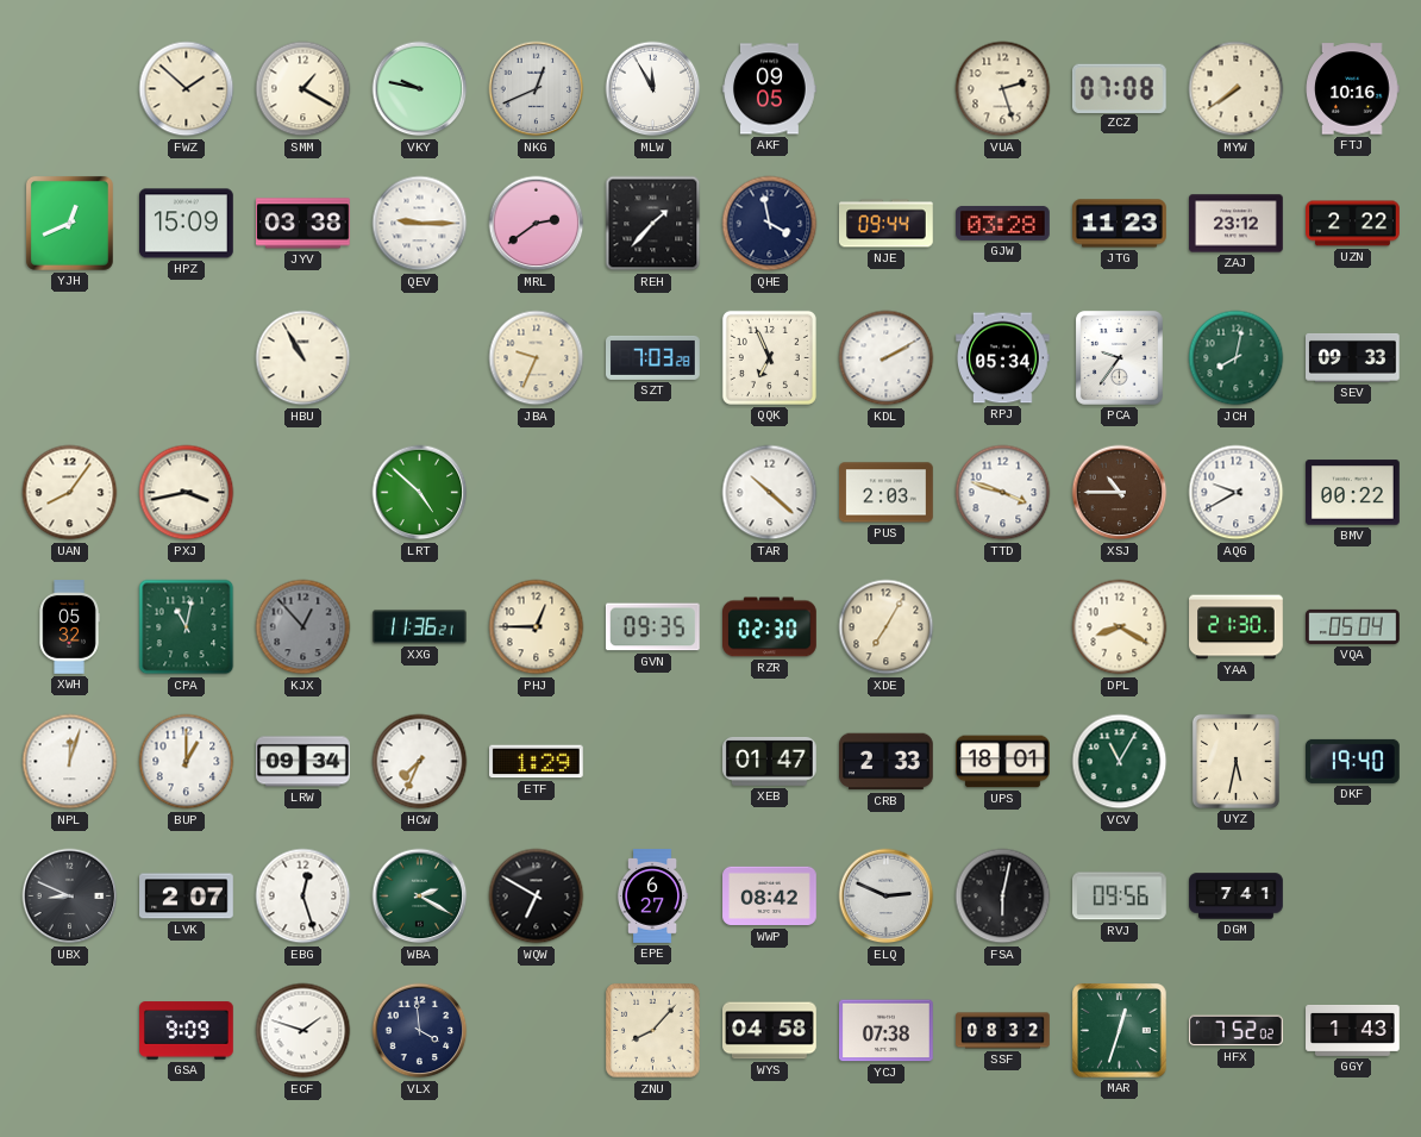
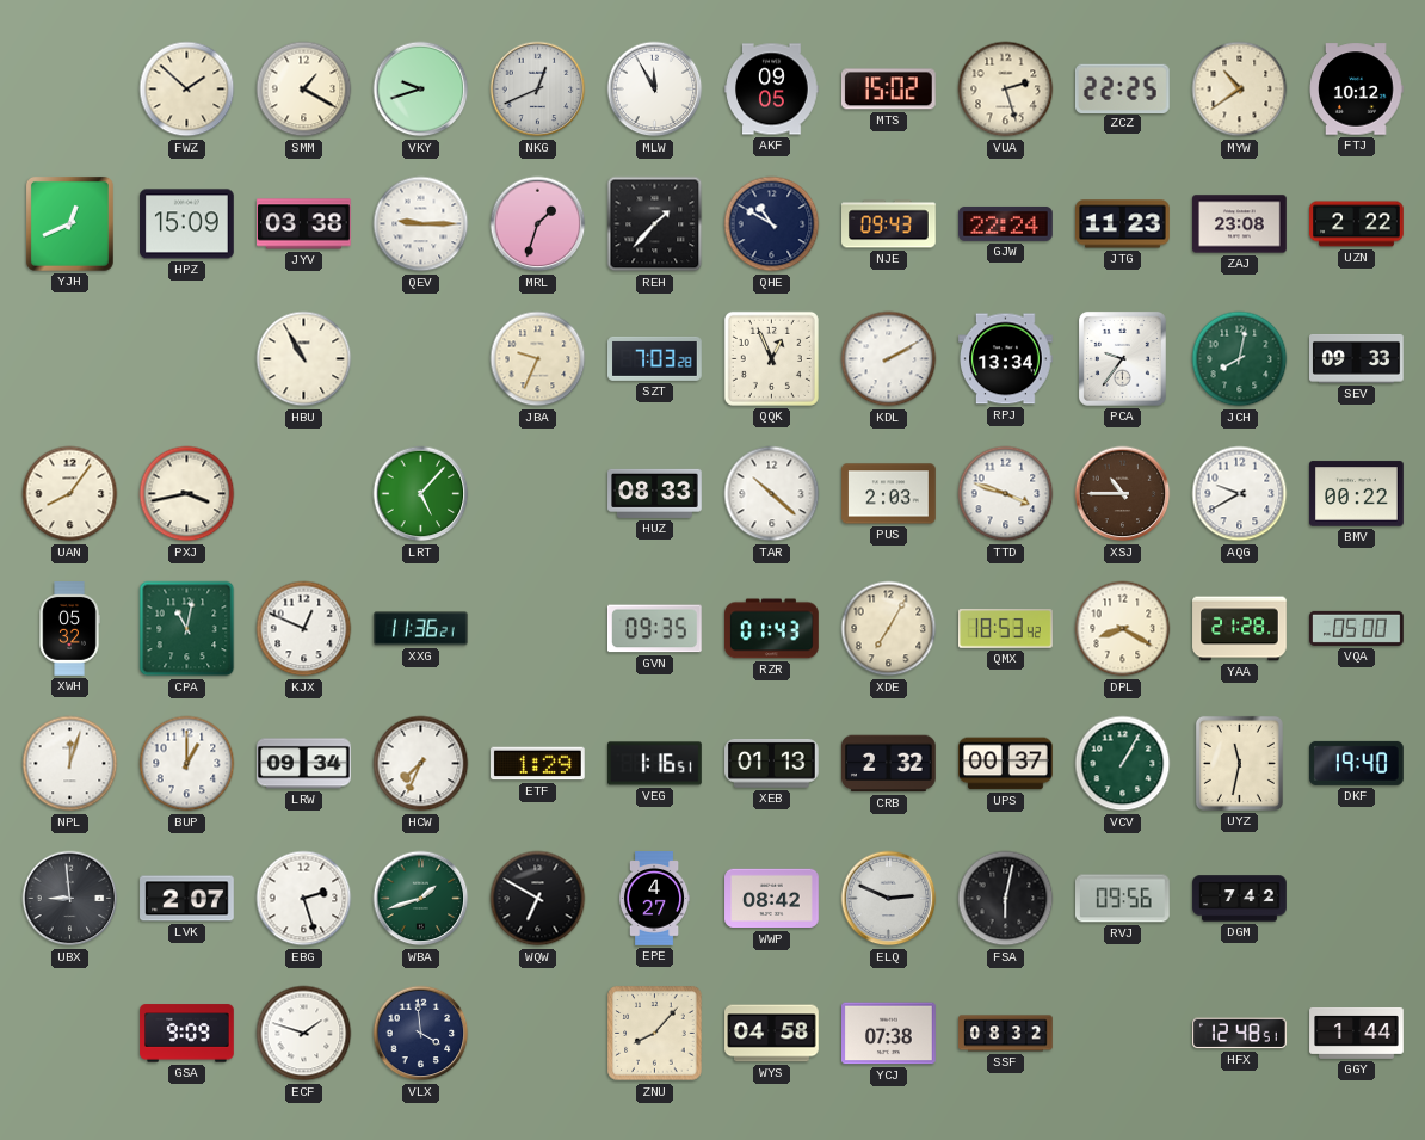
VKY: 9:47 -> 9:42
MTS: none -> 15:02
ZCZ: 07:08 -> 22:25
MYW: 7:39 -> 10:39
FTJ: 10:16 -> 10:12
MRL: 2:39 -> 1:33
QHE: 3:58 -> 10:50
NJE: 09:44 -> 09:43
GJW: 03:28 -> 22:24
ZAJ: 23:12 -> 23:08
QQK: 6:56 -> 12:56
RPJ: 05:34 -> 13:34
LRT: 4:52 -> 5:07
HUZ: none -> 08:33
KJX: 12:53 -> 12:49
KJX dial: grey -> white
PHJ: 12:45 -> none
RZR: 02:30 -> 01:43
QMX: none -> 18:53
YAA: 21:30 -> 21:28
VQA: 05:04 -> 05:00
VEG: none -> 1:16
XEB: 01:47 -> 01:13
CRB: 2:33 -> 2:32
UPS: 18:01 -> 00:37
VCV: 11:05 -> 1:05
UYZ: 5:32 -> 11:32
UBX: 8:49 -> 8:59
EBG: 12:27 -> 2:27
WBA: 2:20 -> 1:42
EPE: 6:27 -> 4:27
DGM: 7:41 -> 7:42
MAR: 12:33 -> none
HFX: 7:52 -> 12:48
GGY: 1:43 -> 1:44
